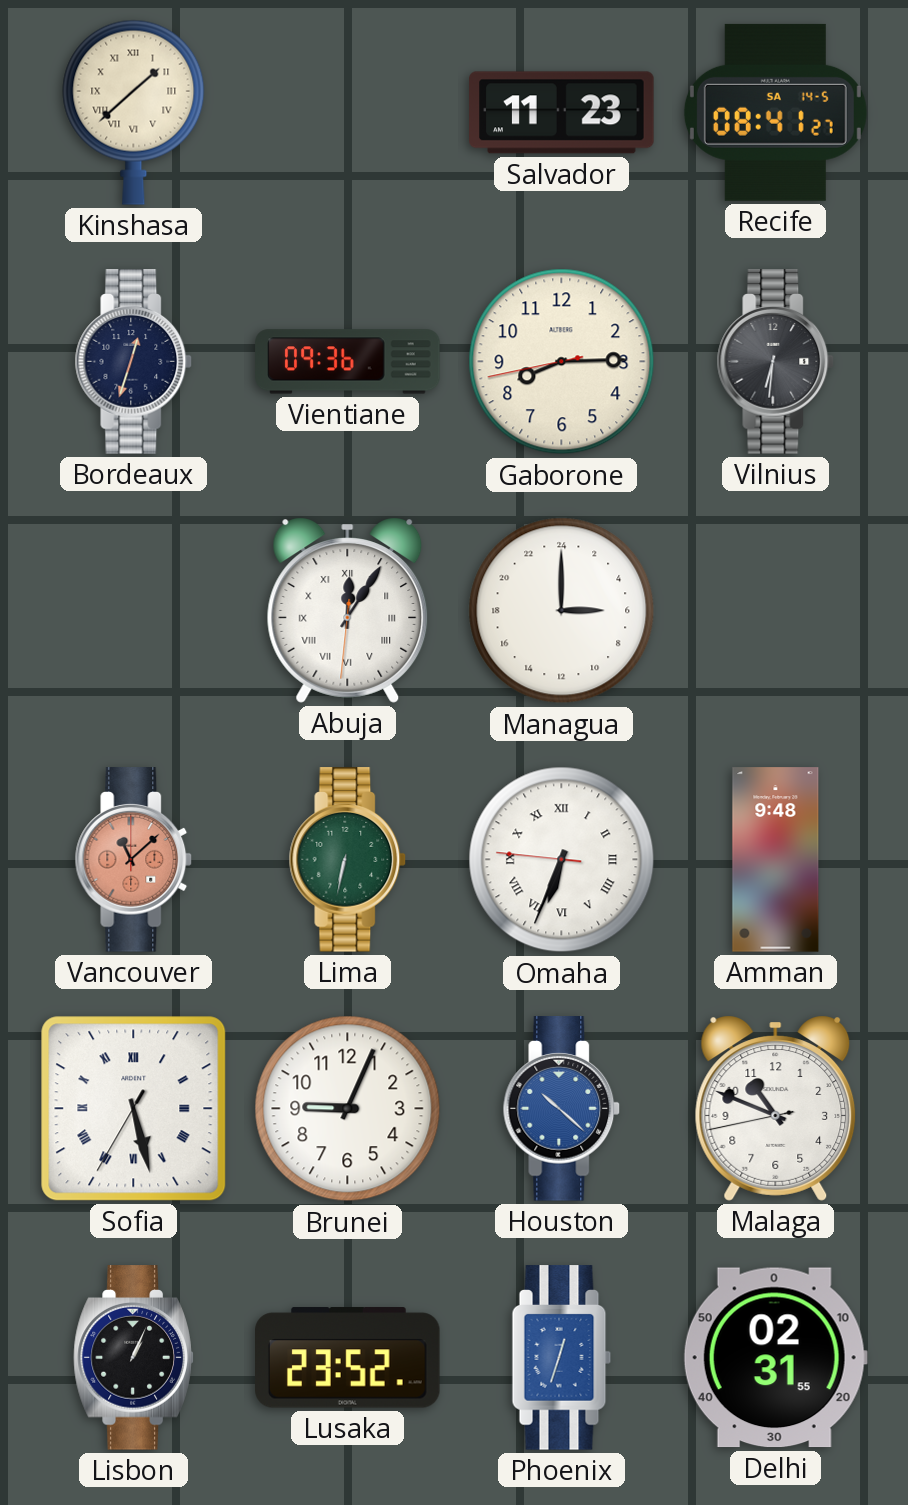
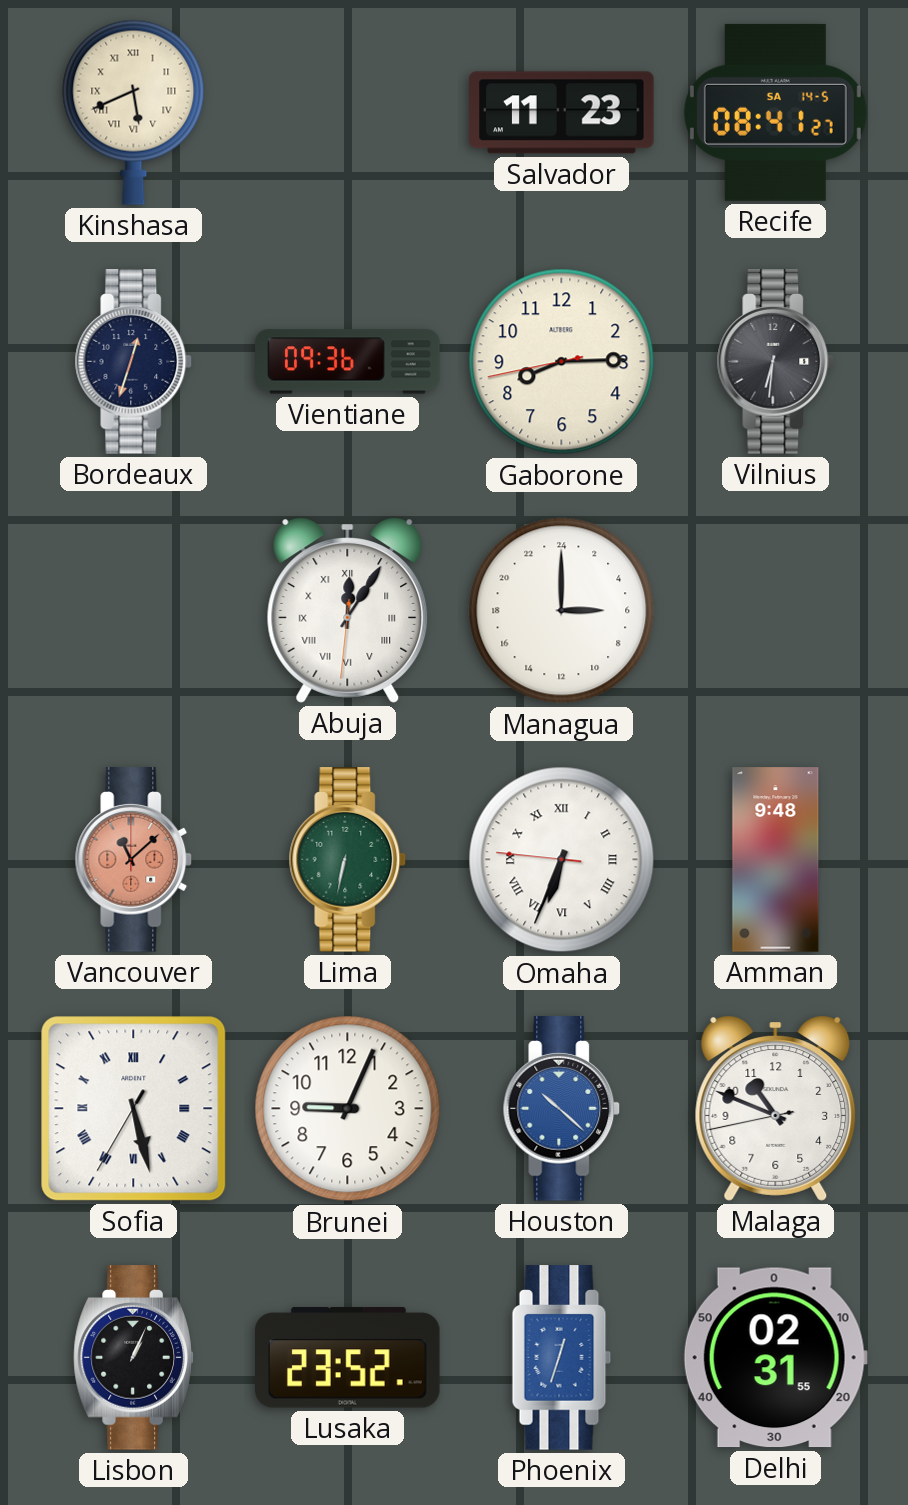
Kinshasa: 1:38 -> 5:41
